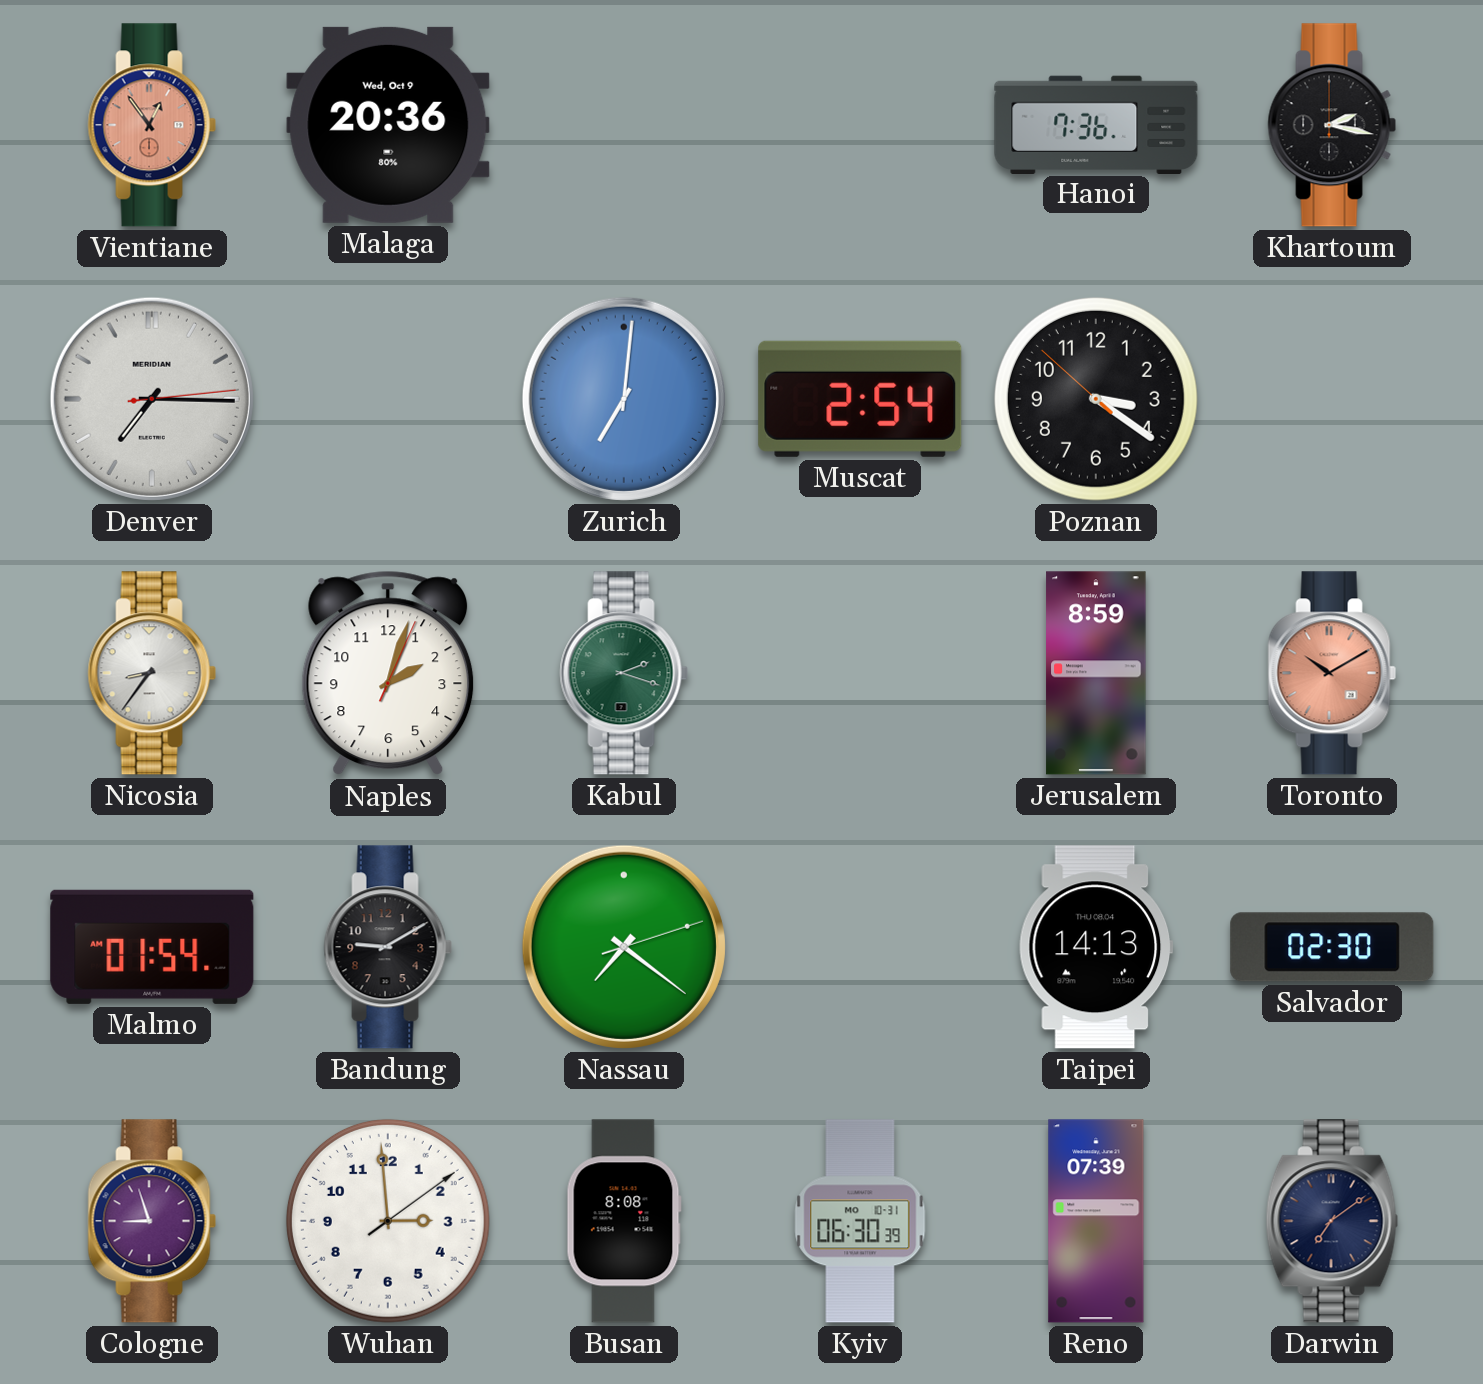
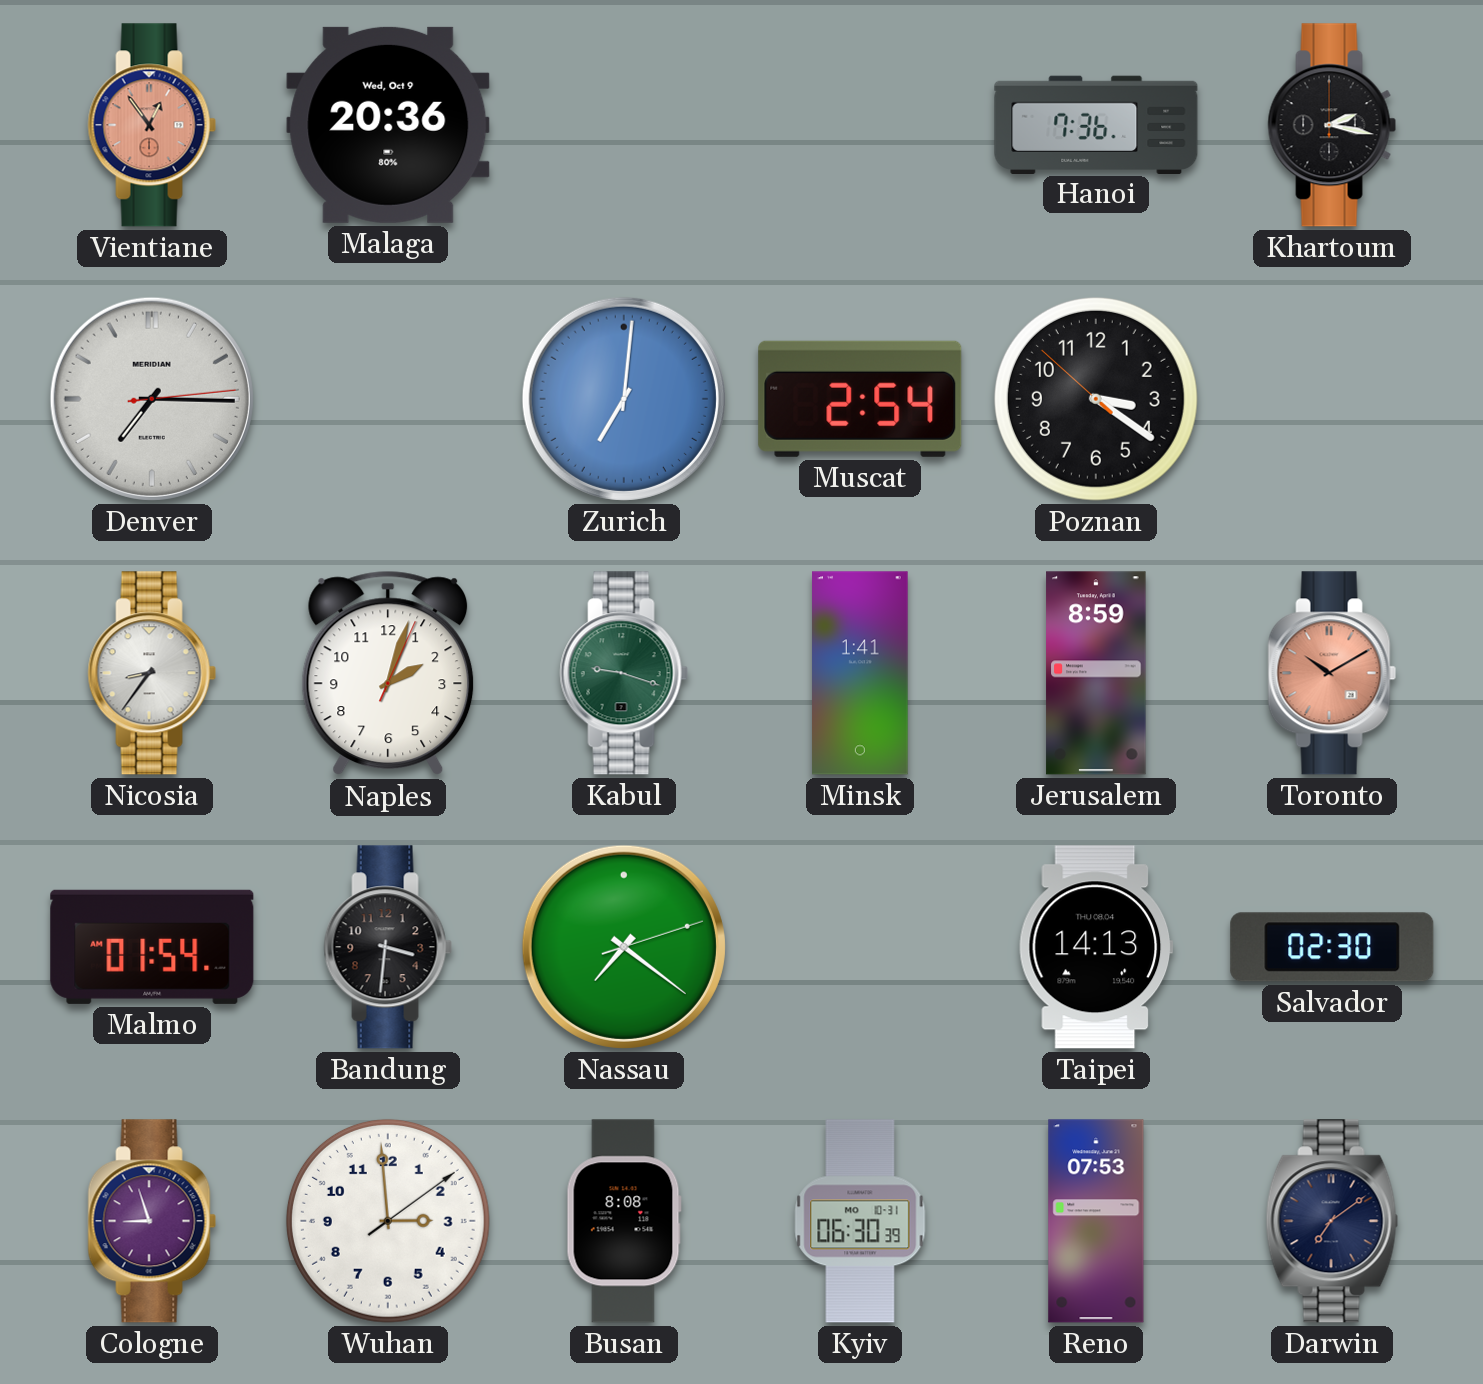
Kabul: 2:18 -> 9:18
Minsk: none -> 1:41
Bandung: 9:10 -> 3:31
Reno: 07:39 -> 07:53
